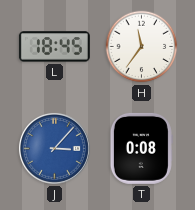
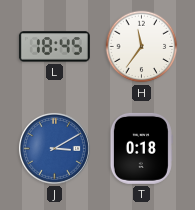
J: 3:07 -> 3:10
T: 0:08 -> 0:18
